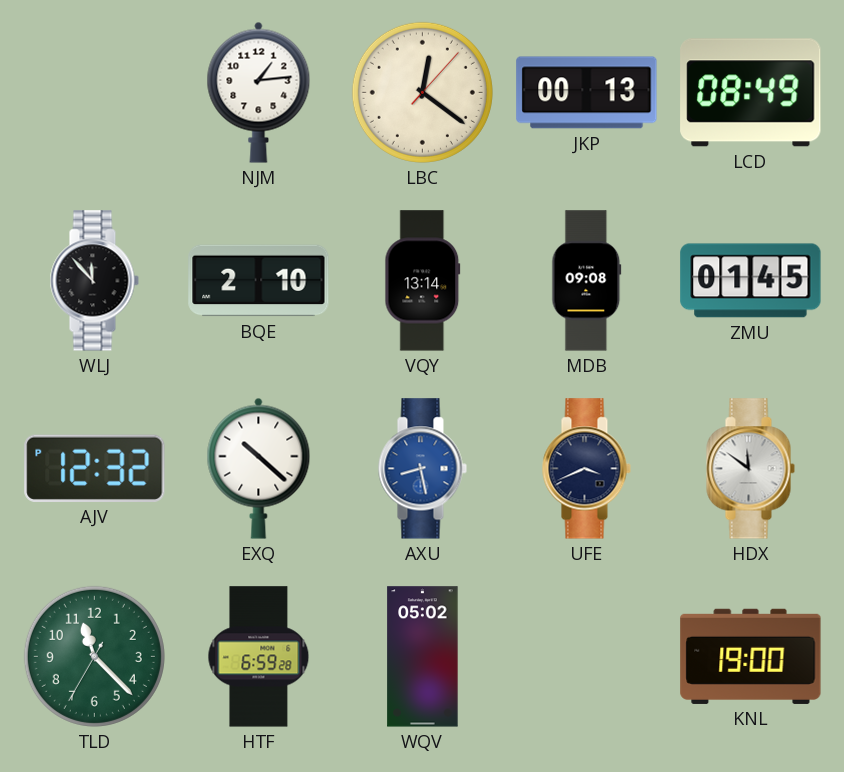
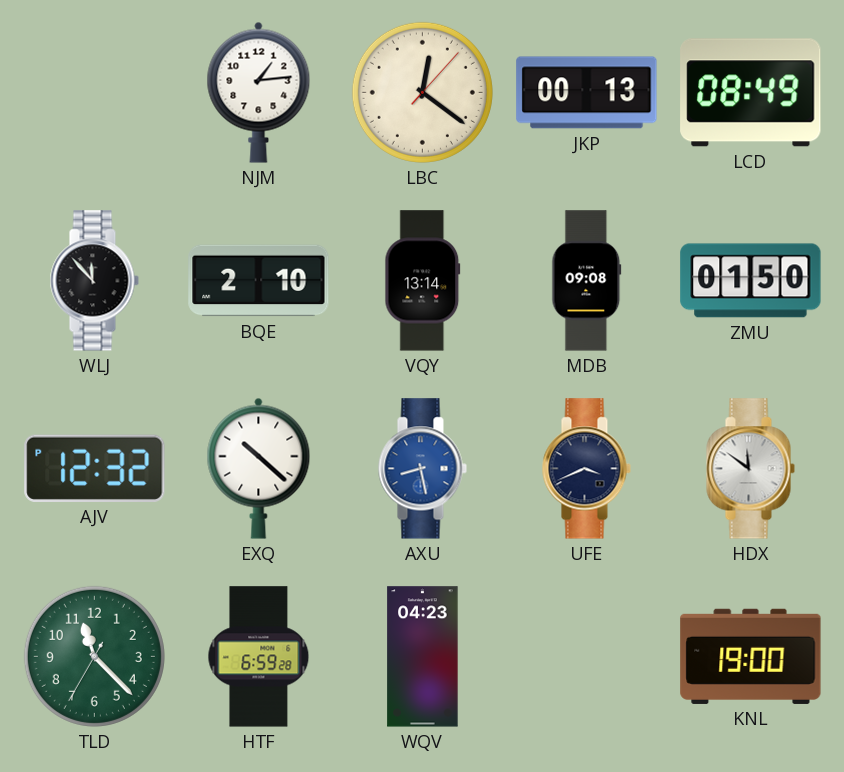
ZMU: 01:45 -> 01:50
WQV: 05:02 -> 04:23
